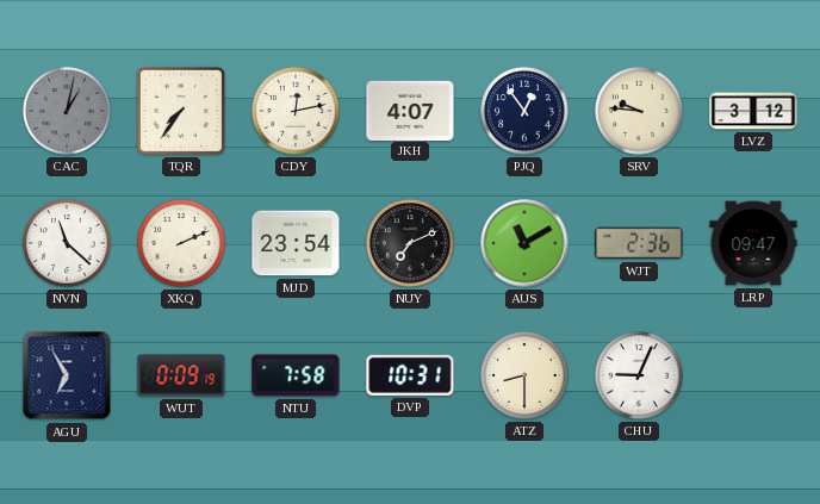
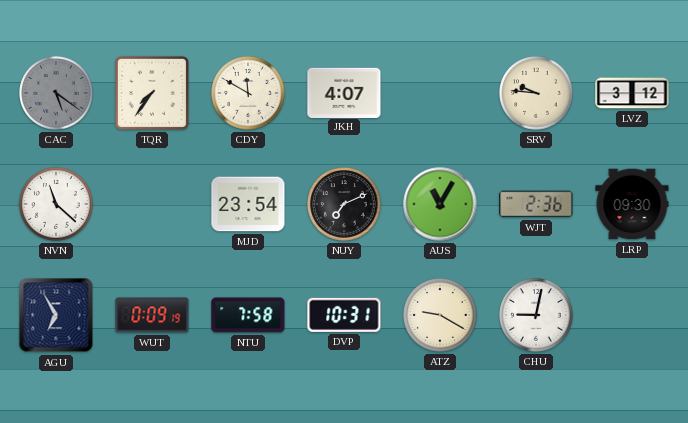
CAC: 1:02 -> 5:21
CDY: 12:13 -> 11:50
PJQ: 12:54 -> none
XKQ: 2:11 -> none
AUS: 11:10 -> 11:05
LRP: 09:47 -> 09:30
ATZ: 8:30 -> 9:20
CHU: 9:04 -> 9:02
